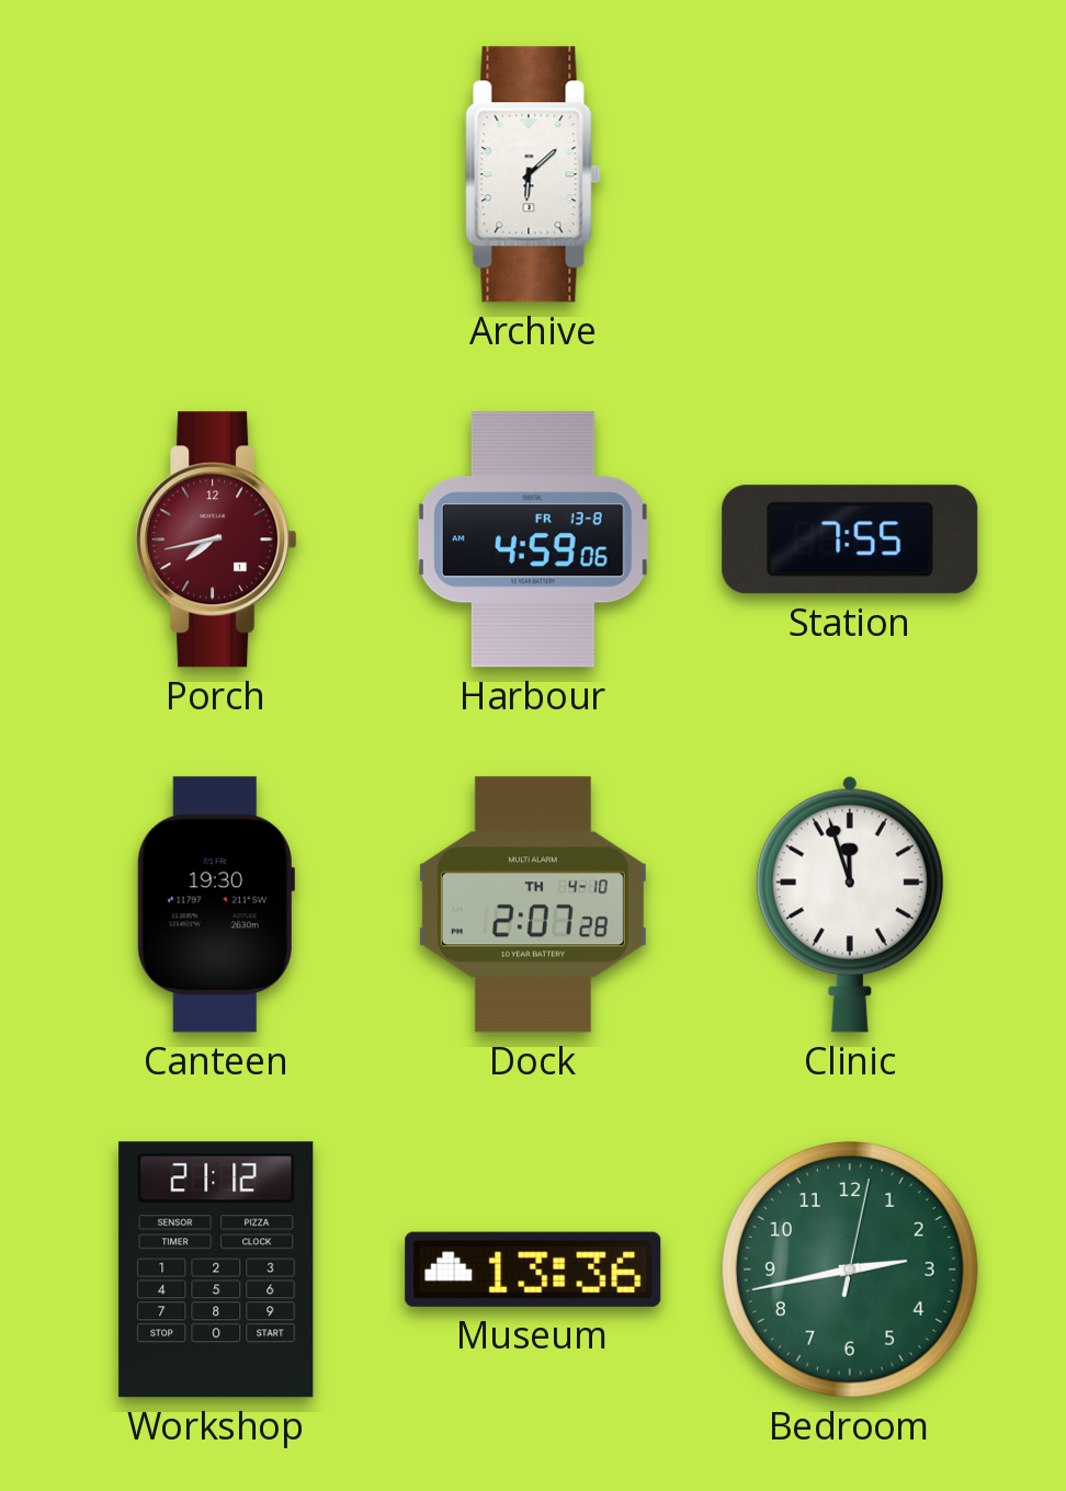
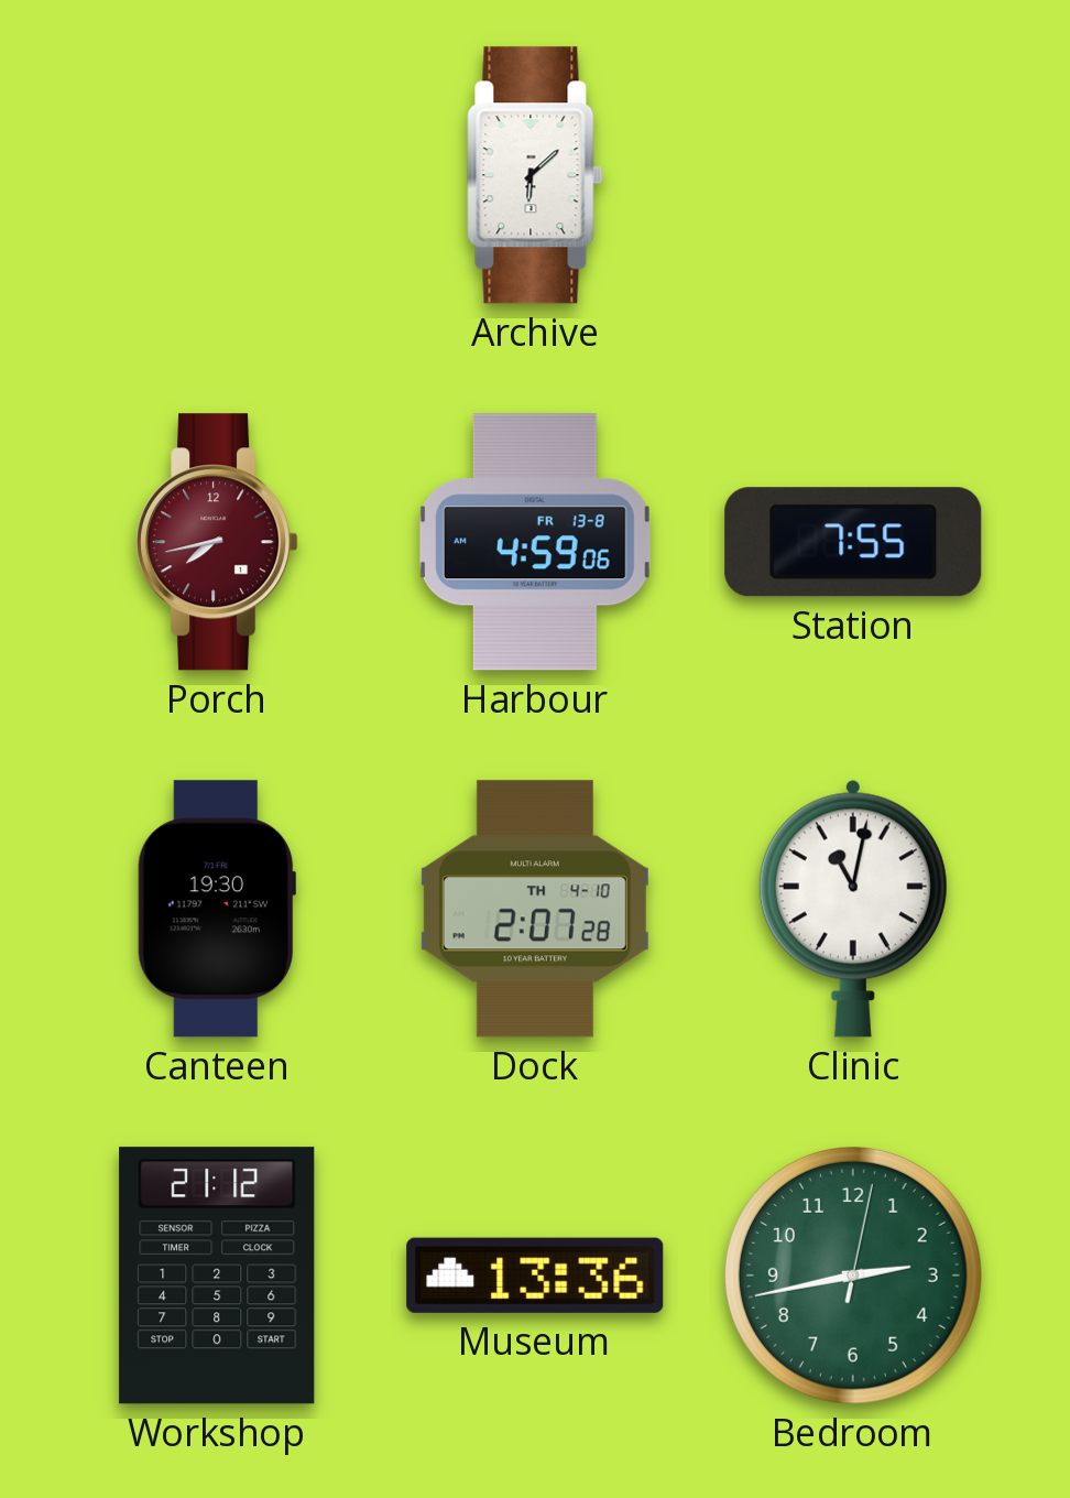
Clinic: 11:57 -> 11:02
